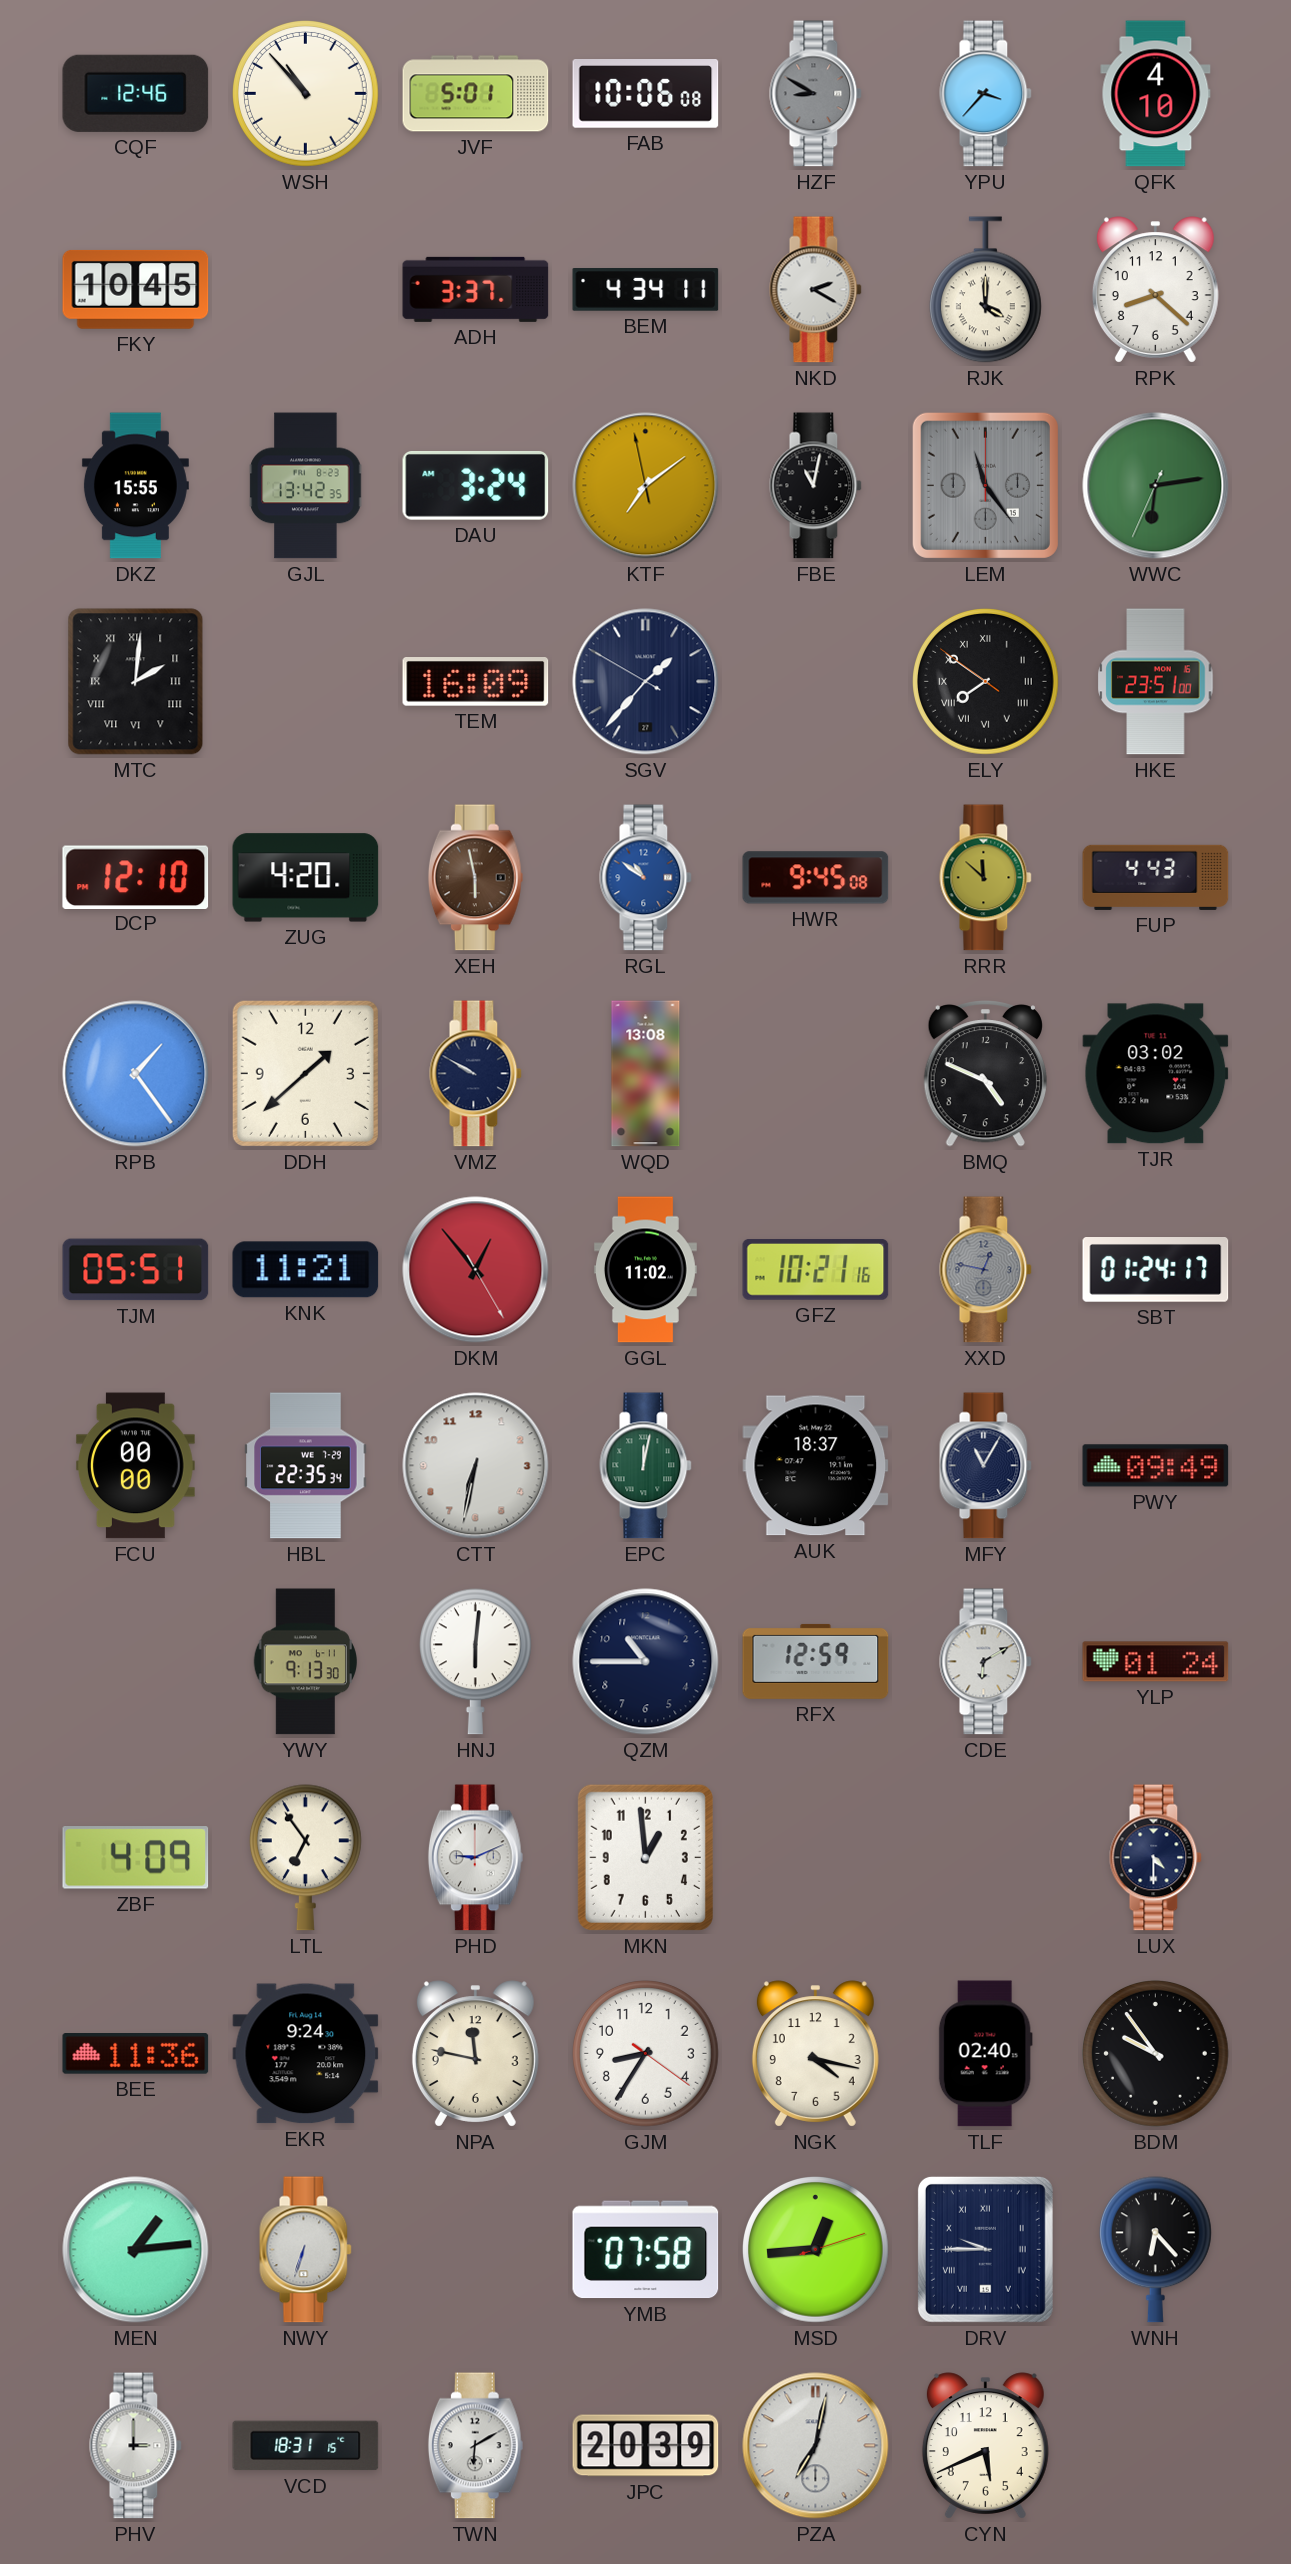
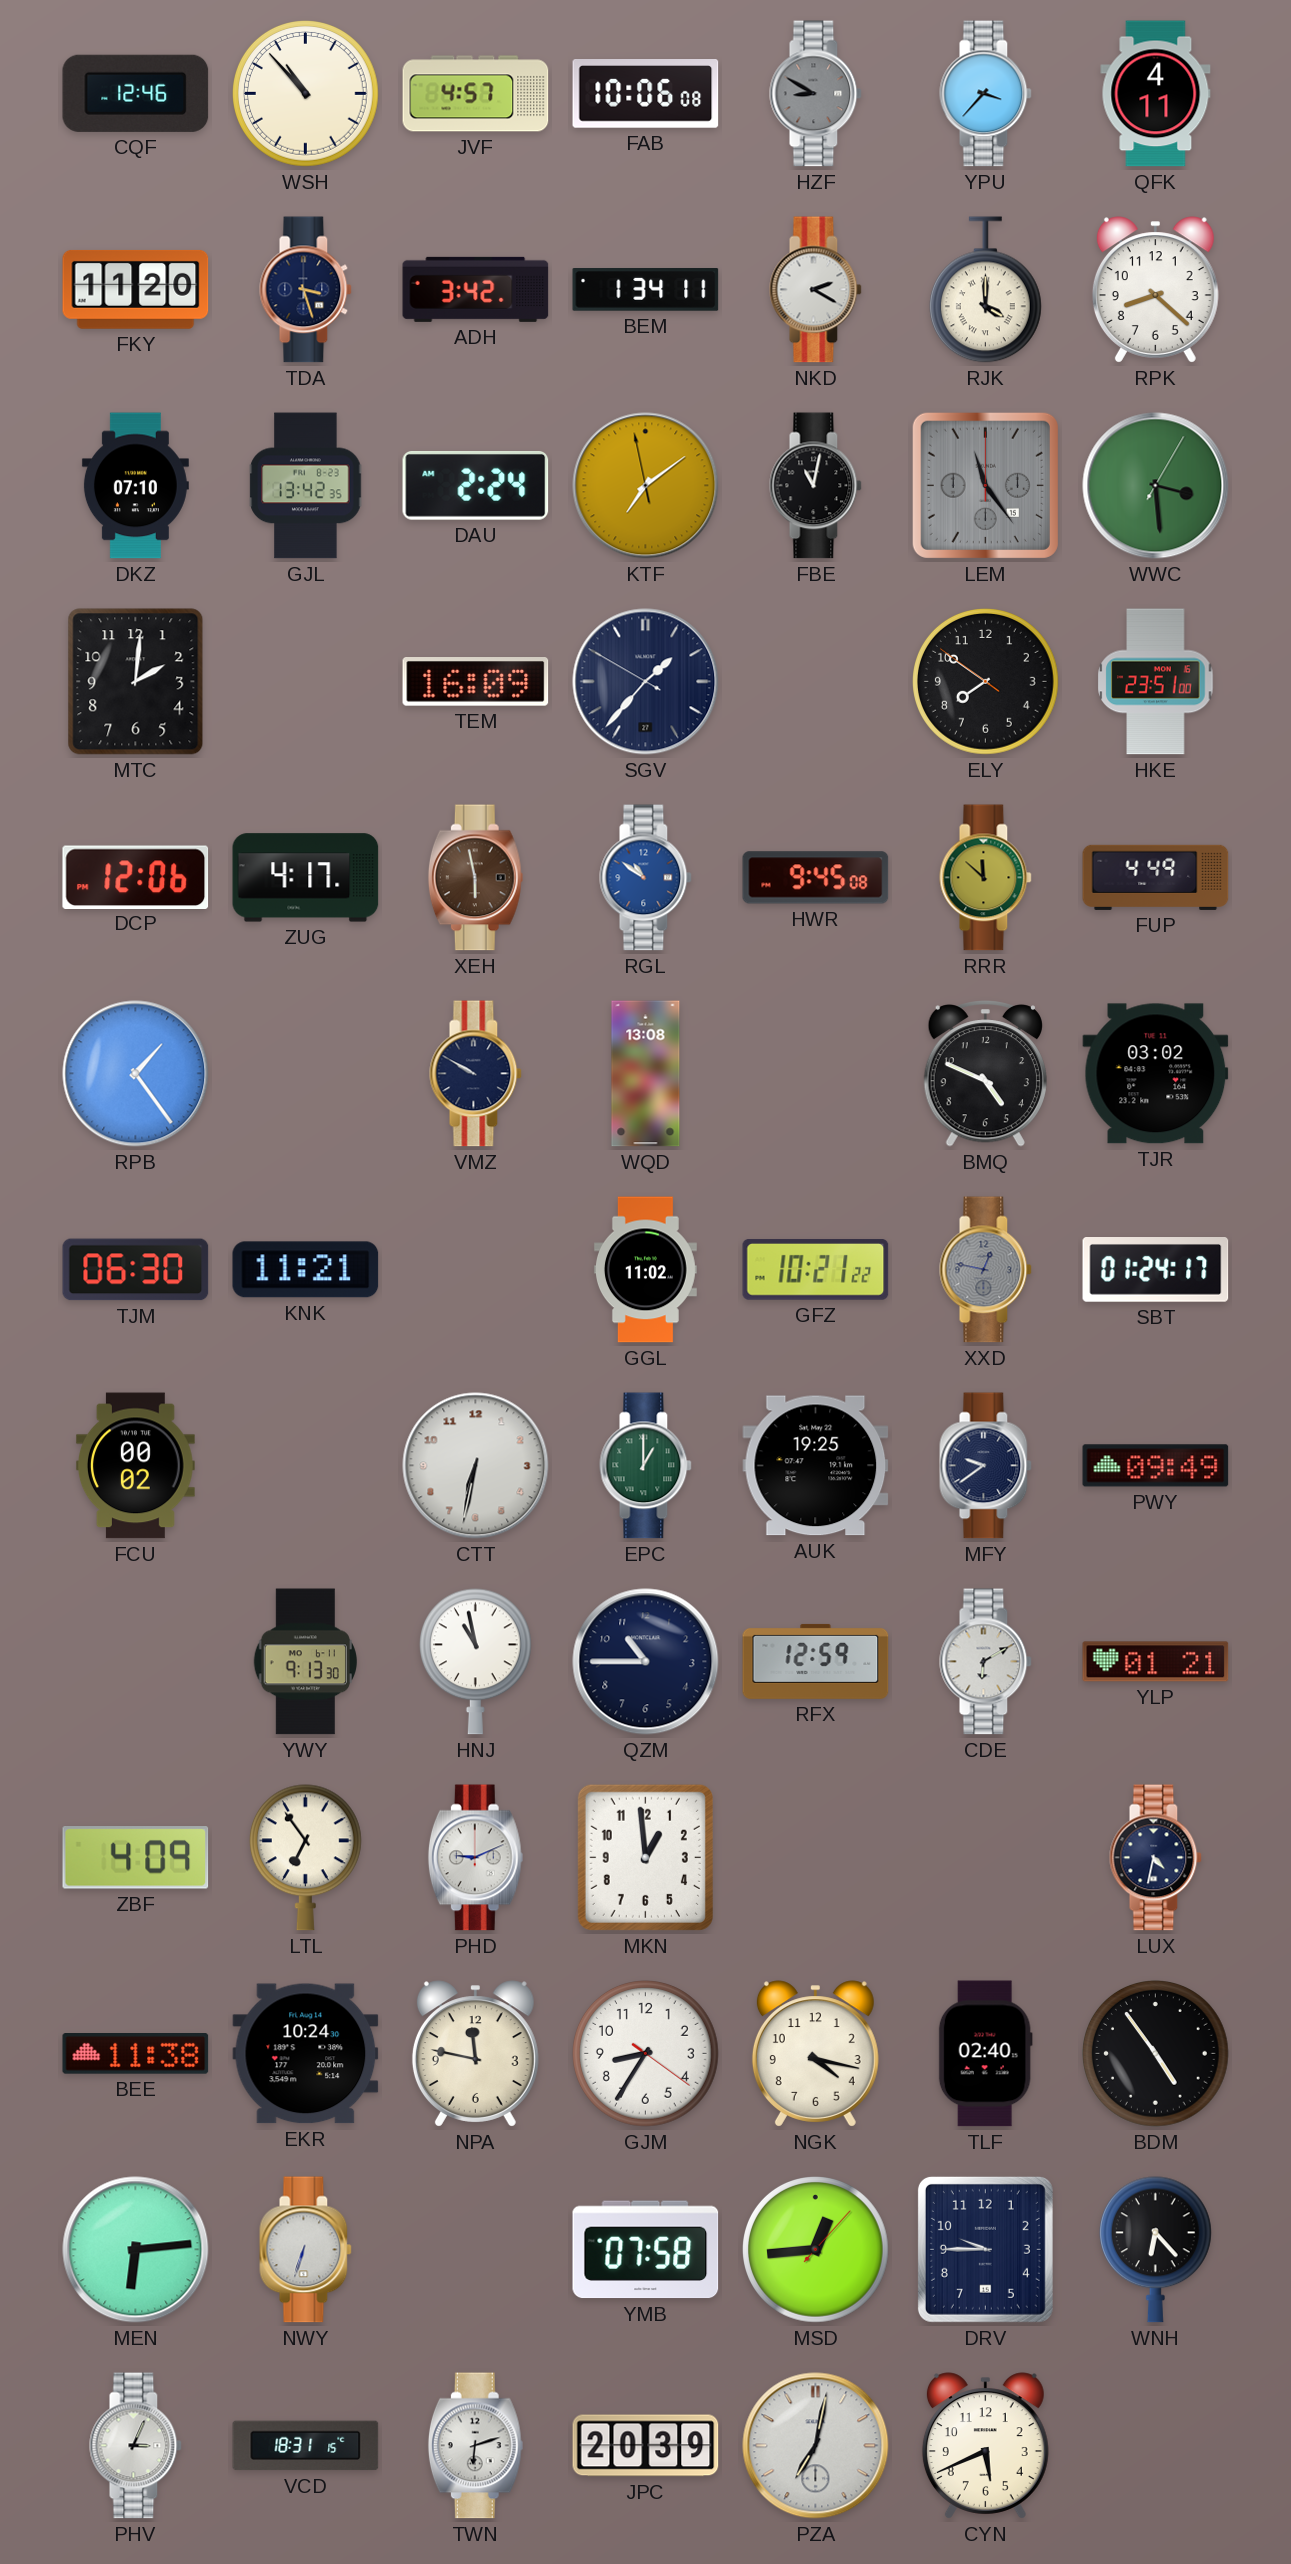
JVF: 5:01 -> 4:57
QFK: 4:10 -> 4:11
FKY: 10:45 -> 11:20
TDA: none -> 3:27
ADH: 3:37 -> 3:42
BEM: 4:34 -> 1:34
DKZ: 15:55 -> 07:10
DAU: 3:24 -> 2:24
WWC: 6:13 -> 3:29
MTC numerals: Roman -> Arabic
ELY numerals: Roman -> Arabic
DCP: 12:10 -> 12:06
ZUG: 4:20 -> 4:17
FUP: 4:43 -> 4:49
DDH: 1:38 -> none
TJM: 05:51 -> 06:30
DKM: 12:53 -> none
GFZ: 10:21:16 -> 10:21:22
FCU: 00:00 -> 00:02
HBL: 22:35 -> none
EPC: 12:02 -> 1:00
AUK: 18:37 -> 19:25
MFY: 11:05 -> 9:39
HNJ: 6:01 -> 10:58
YLP: 01:24 -> 01:21
LUX: 4:30 -> 4:32
BEE: 11:36 -> 11:38
EKR: 9:24 -> 10:24
BDM: 9:54 -> 4:54
MEN: 1:14 -> 6:14
MSD: 12:44:12 -> 12:44:07
DRV numerals: Roman -> Arabic
PHV: 3:00 -> 3:04
TWN: 6:10 -> 6:12
